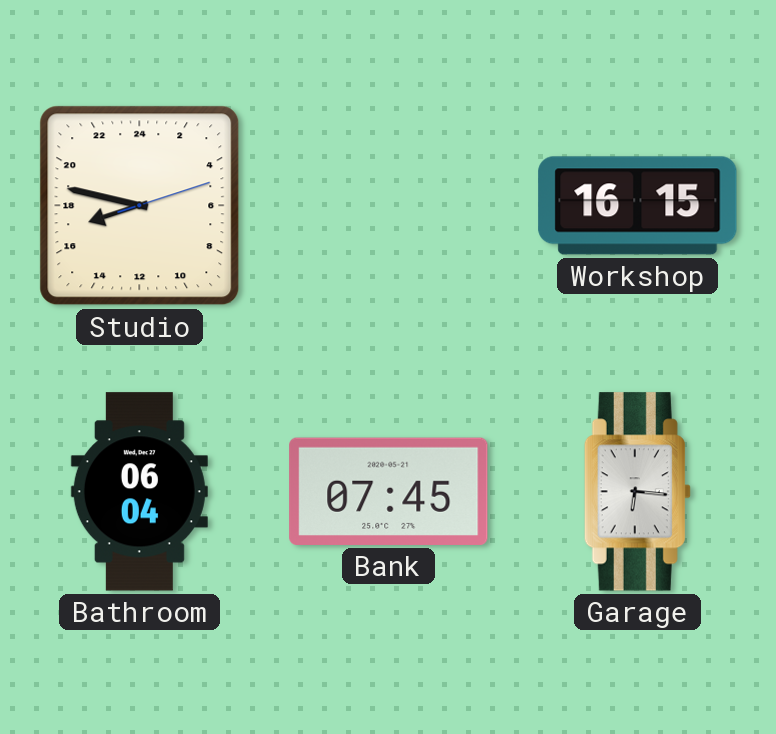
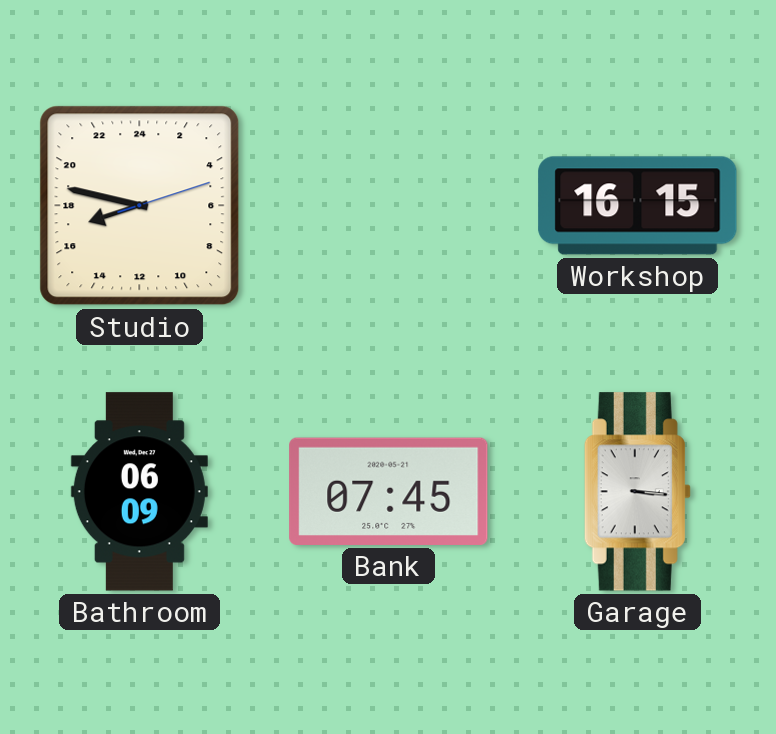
Bathroom: 06:04 -> 06:09
Garage: 6:16 -> 3:16
